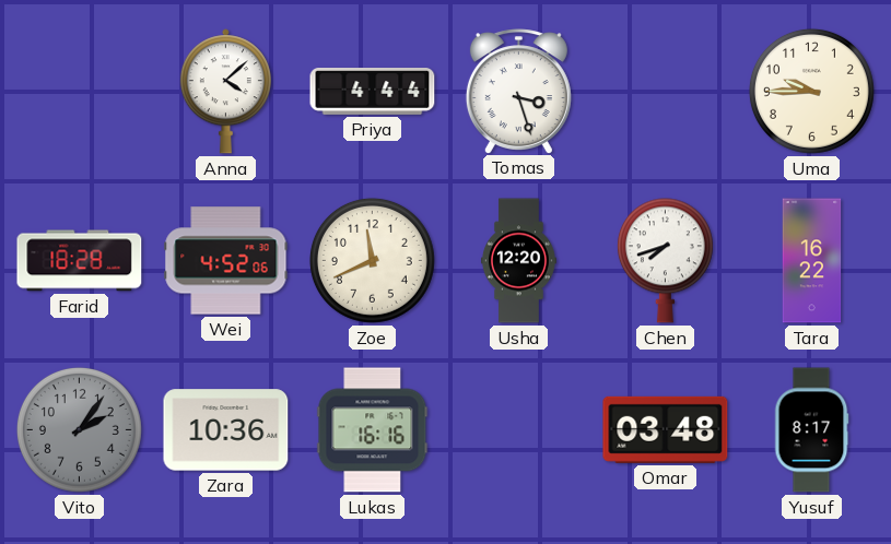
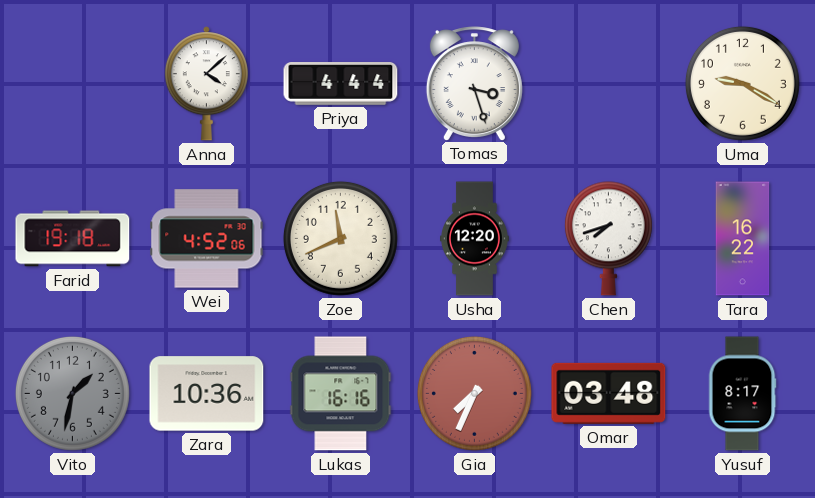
Uma: 9:45 -> 9:20
Farid: 18:28 -> 19:18
Vito: 2:06 -> 1:32
Gia: none -> 7:34
